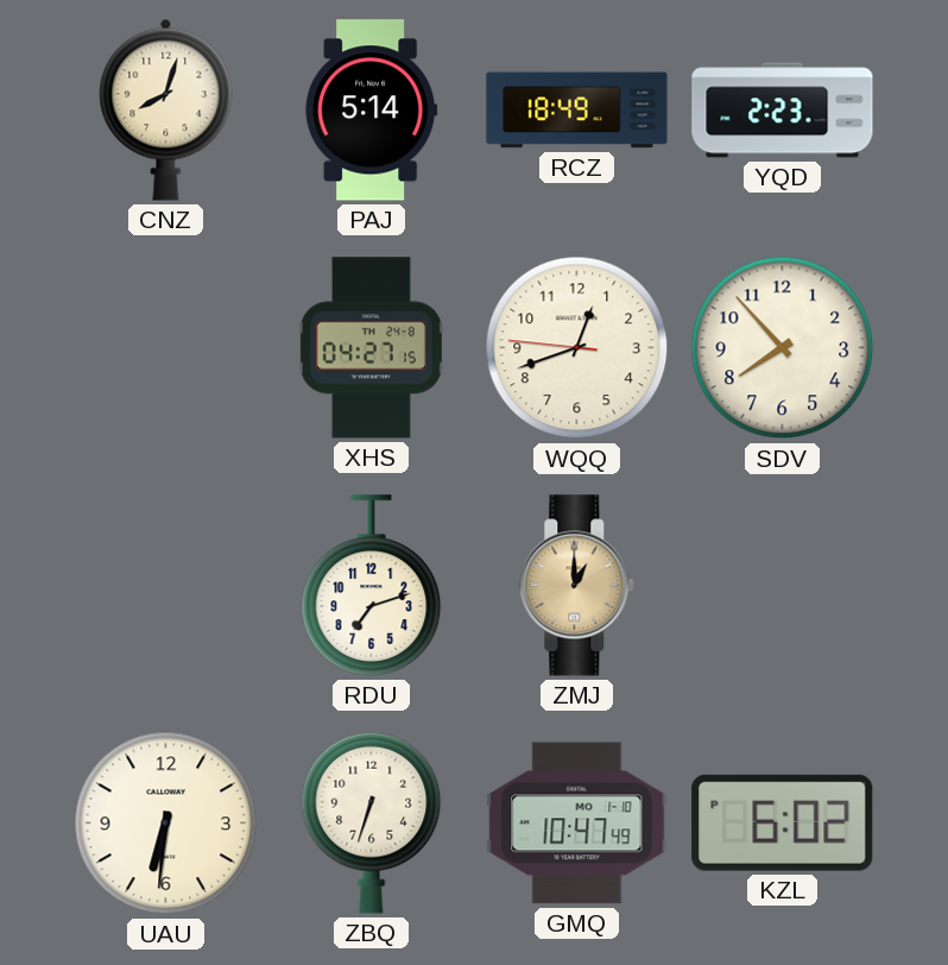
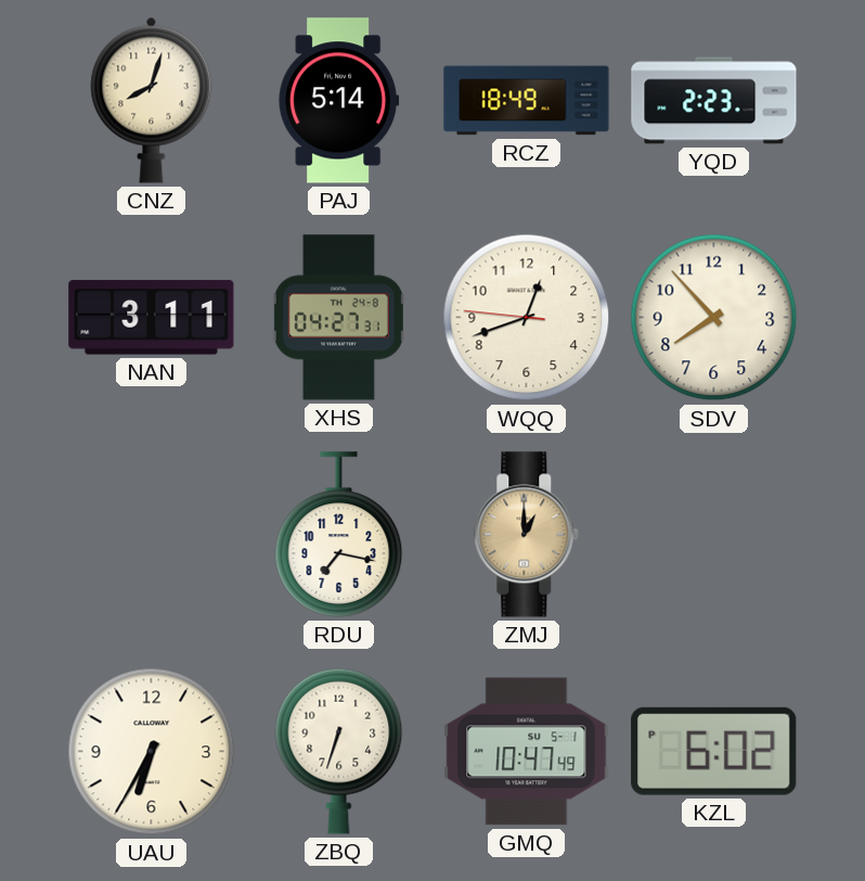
NAN: none -> 3:11
XHS: 04:27:15 -> 04:27:31
RDU: 7:12 -> 7:17
UAU: 6:31 -> 6:35
GMQ date: MO 1-10 -> SU 5-1
